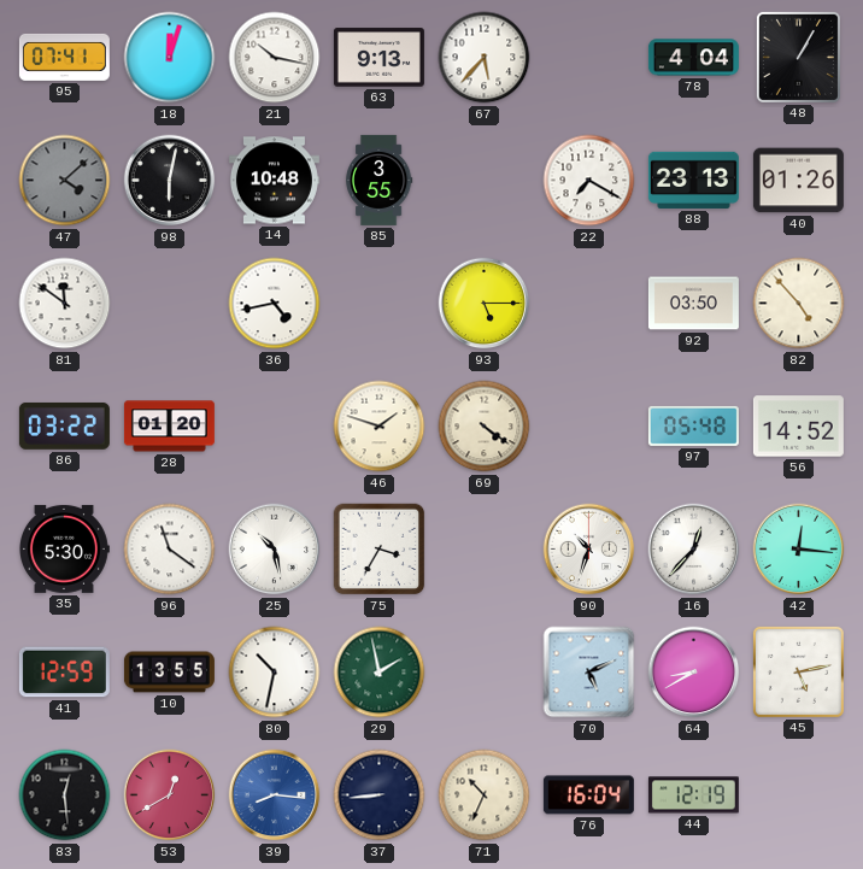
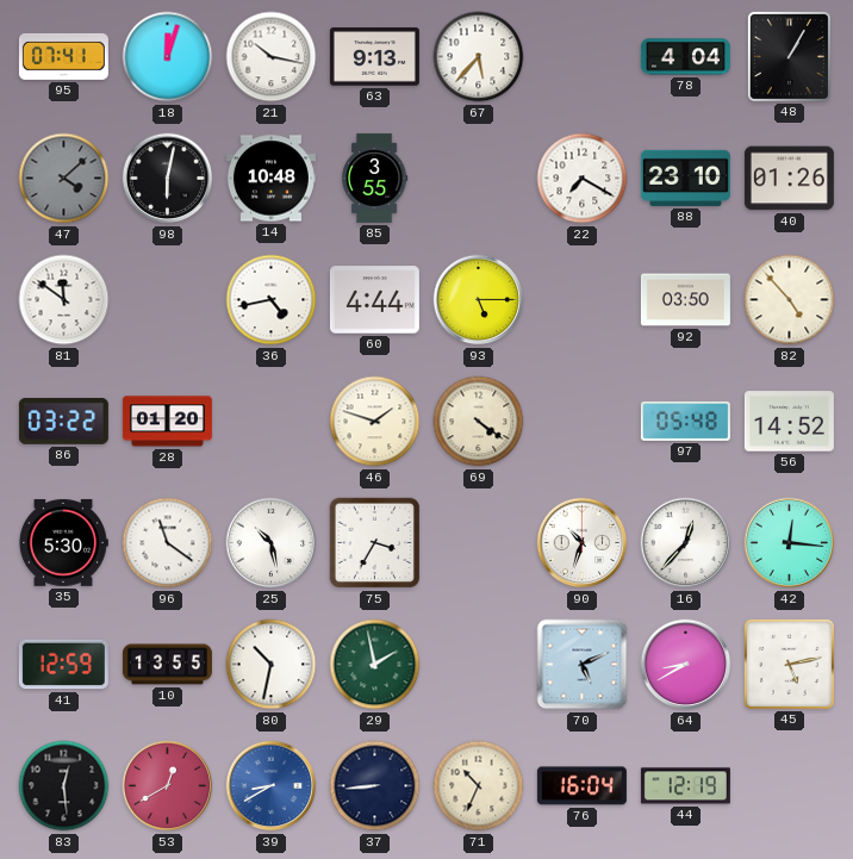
88: 23:13 -> 23:10
60: none -> 4:44
39: 8:16 -> 8:40
